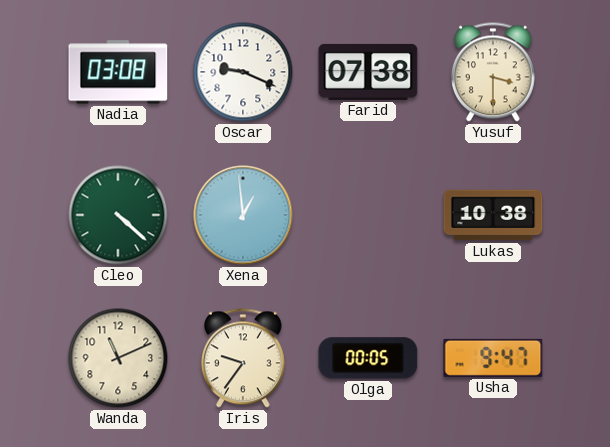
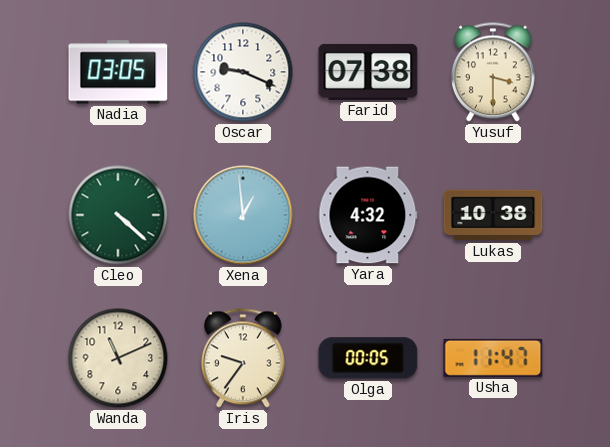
Nadia: 03:08 -> 03:05
Yara: none -> 4:32
Usha: 9:47 -> 11:47
